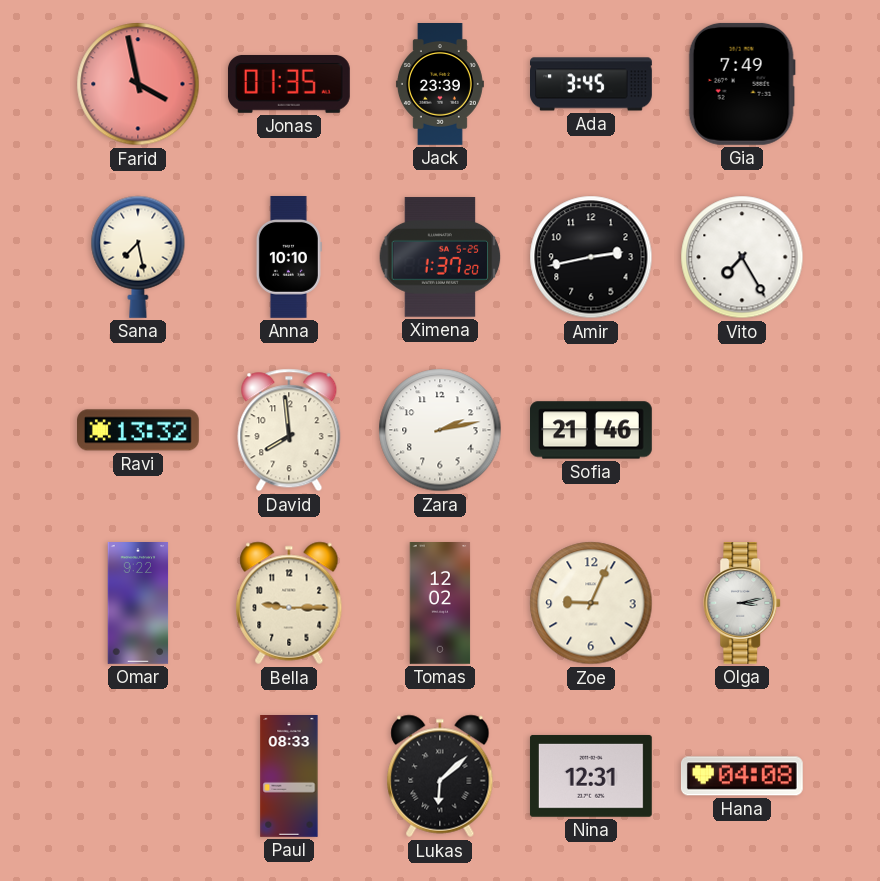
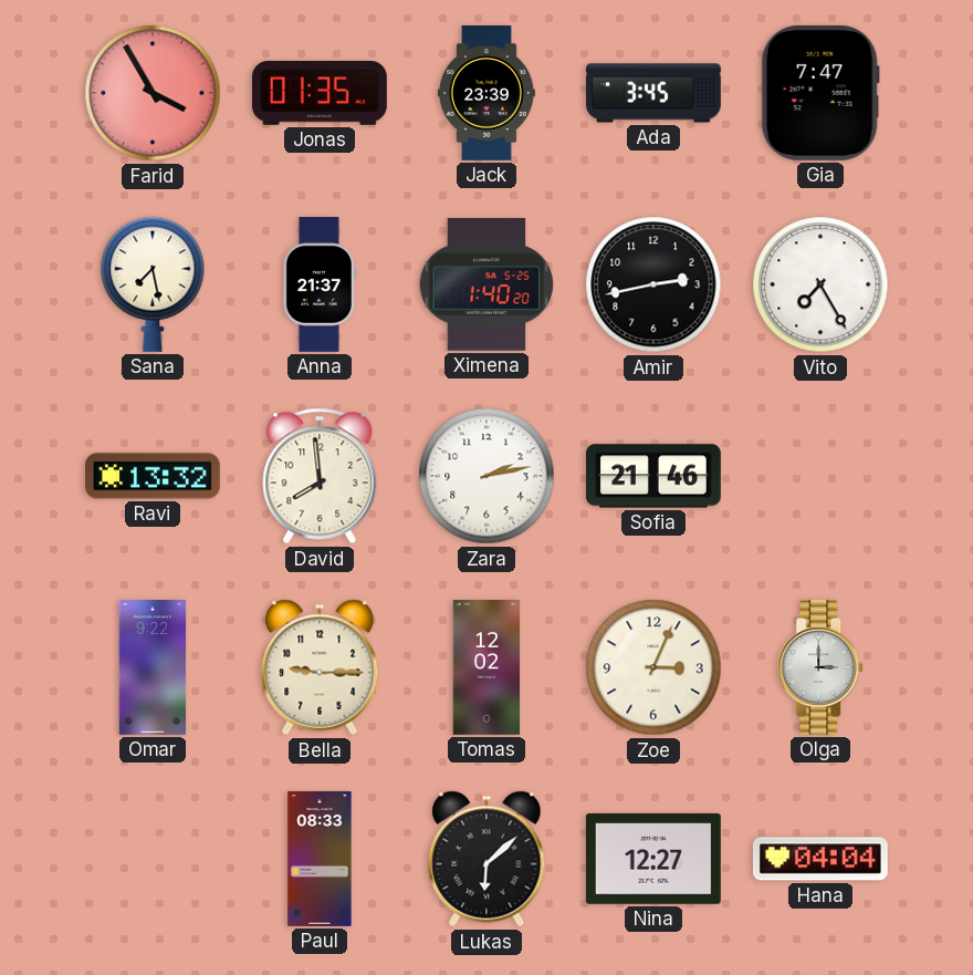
Farid: 3:58 -> 3:55
Gia: 7:49 -> 7:47
Anna: 10:10 -> 21:37
Ximena: 1:37 -> 1:40
Zoe: 9:04 -> 3:04
Olga: 3:13 -> 3:00
Nina: 12:31 -> 12:27
Hana: 04:08 -> 04:04
